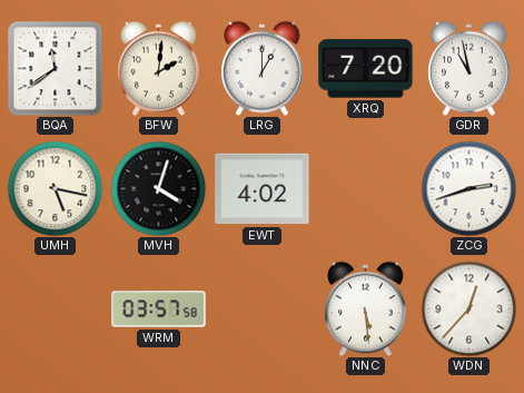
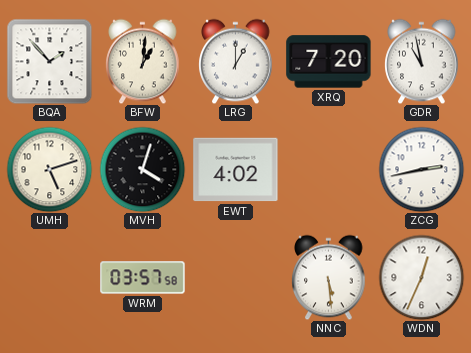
BQA: 11:39 -> 1:53
BFW: 2:01 -> 1:01
UMH: 5:17 -> 5:12
ZCG: 2:42 -> 2:43
WDN: 12:37 -> 12:34
